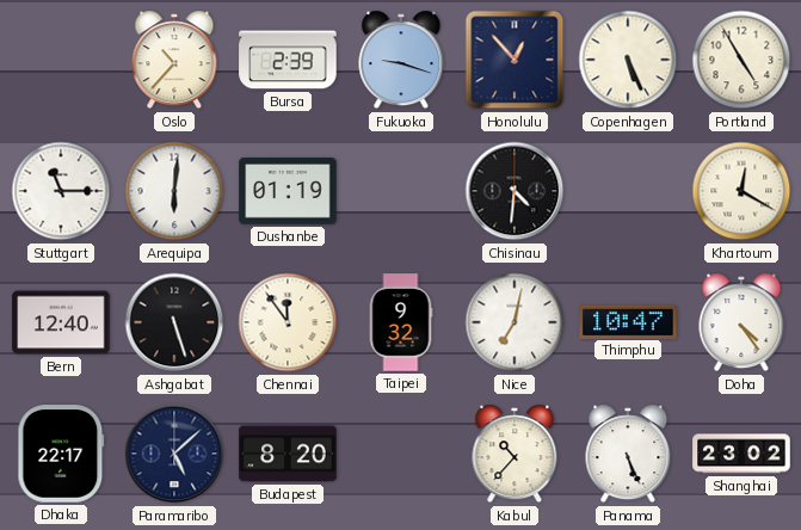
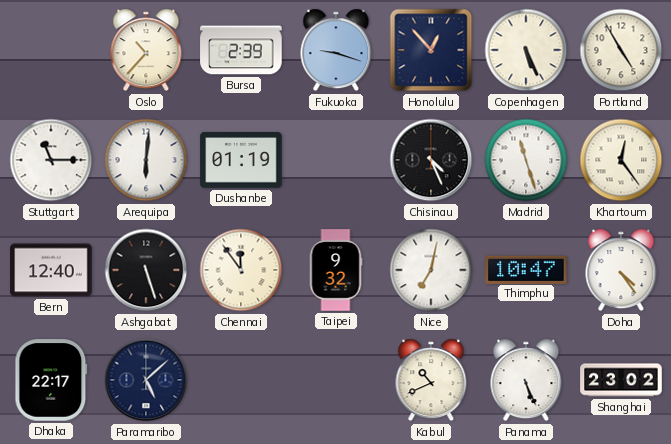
Chisinau: 4:31 -> 4:26
Madrid: none -> 11:27
Khartoum: 12:20 -> 12:24
Budapest: 8:20 -> none
Kabul: 10:37 -> 10:41
